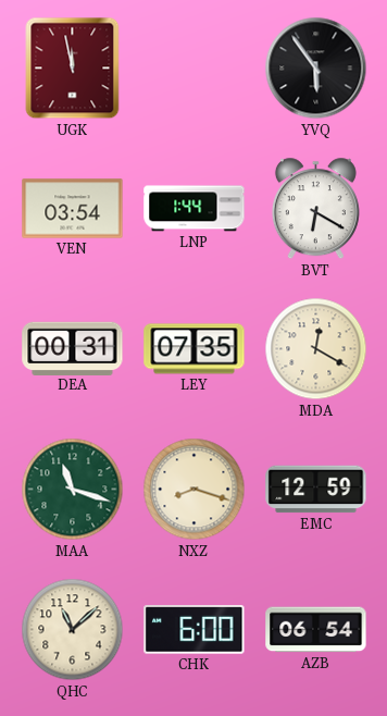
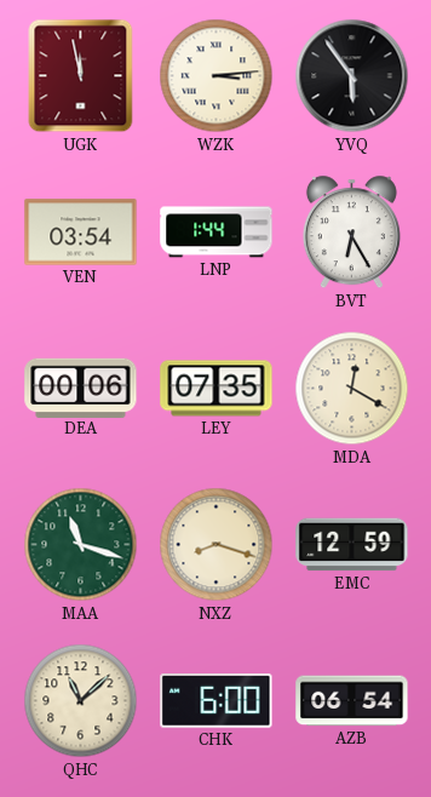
WZK: none -> 3:14
BVT: 6:20 -> 6:25
DEA: 00:31 -> 00:06
